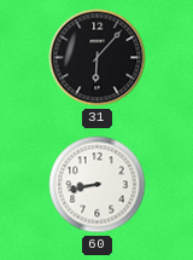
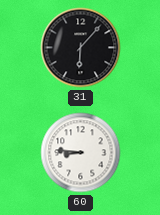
60: 8:43 -> 8:46
